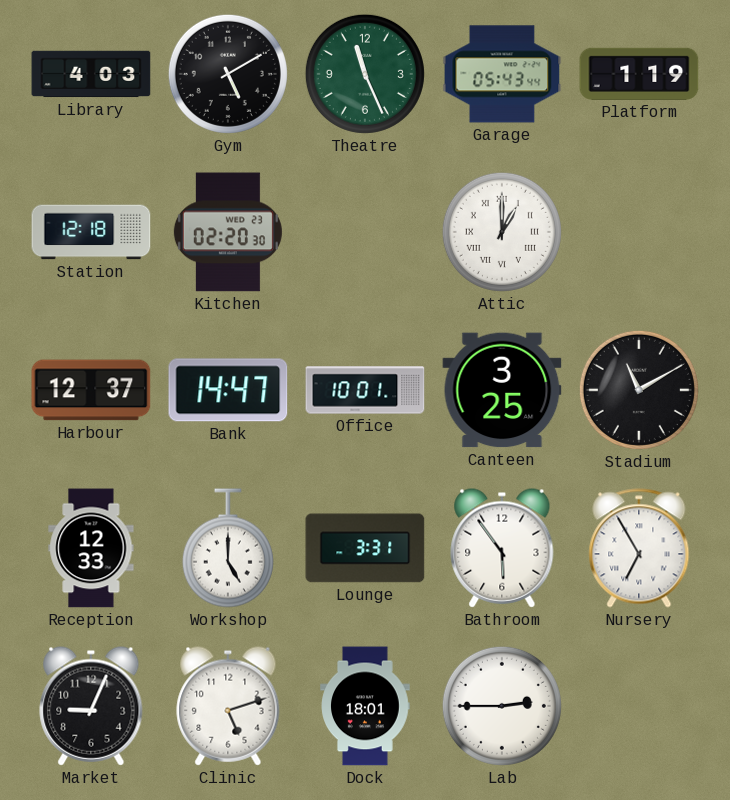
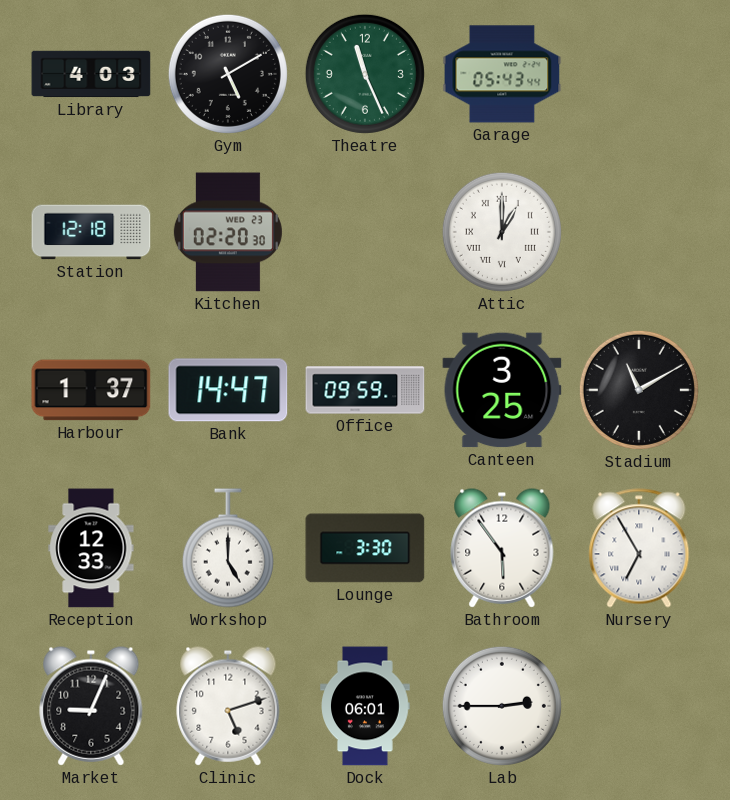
Platform: 1:19 -> none
Harbour: 12:37 -> 1:37
Office: 10:01 -> 09:59
Lounge: 3:31 -> 3:30
Dock: 18:01 -> 06:01
